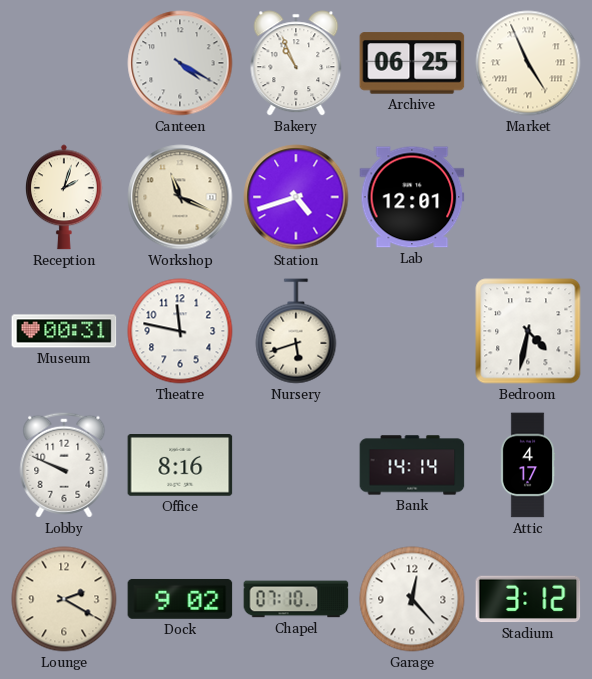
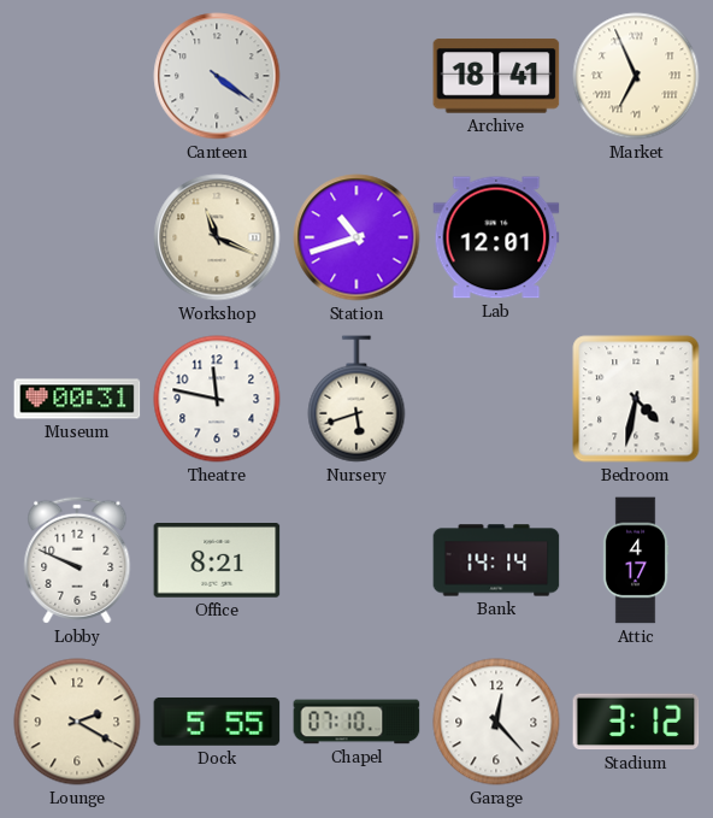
Canteen: 4:20 -> 4:21
Bakery: 10:56 -> none
Archive: 06:25 -> 18:41
Market: 4:56 -> 6:56
Reception: 2:03 -> none
Station: 4:42 -> 10:42
Office: 8:16 -> 8:21
Dock: 9:02 -> 5:55
